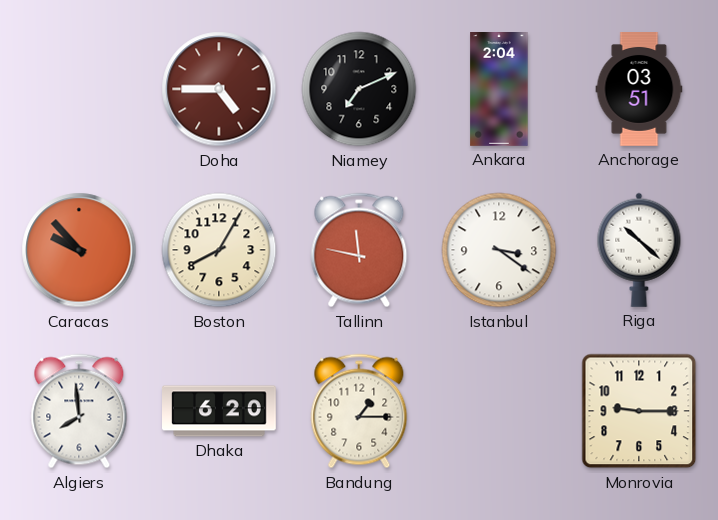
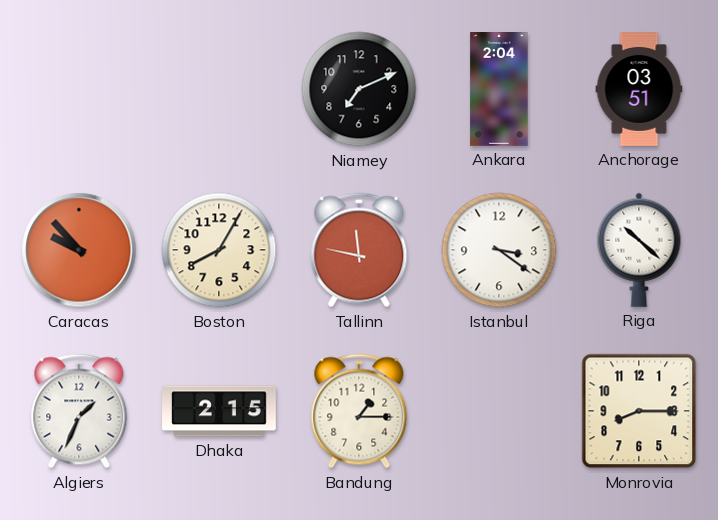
Doha: 4:45 -> none
Algiers: 7:59 -> 1:34
Dhaka: 6:20 -> 2:15
Monrovia: 9:15 -> 8:15
